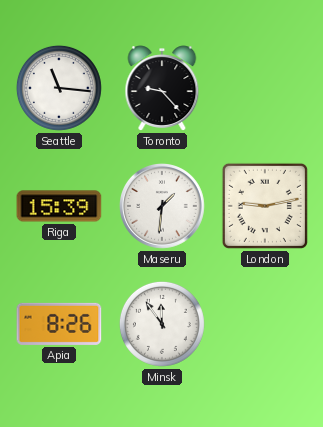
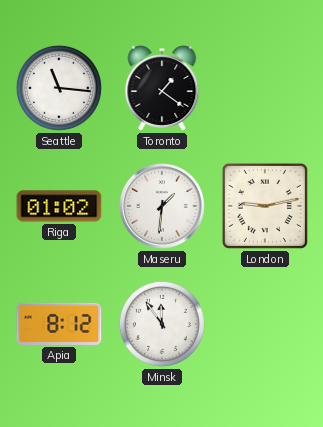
Toronto: 9:23 -> 1:21
Riga: 15:39 -> 01:02
Apia: 8:26 -> 8:12
